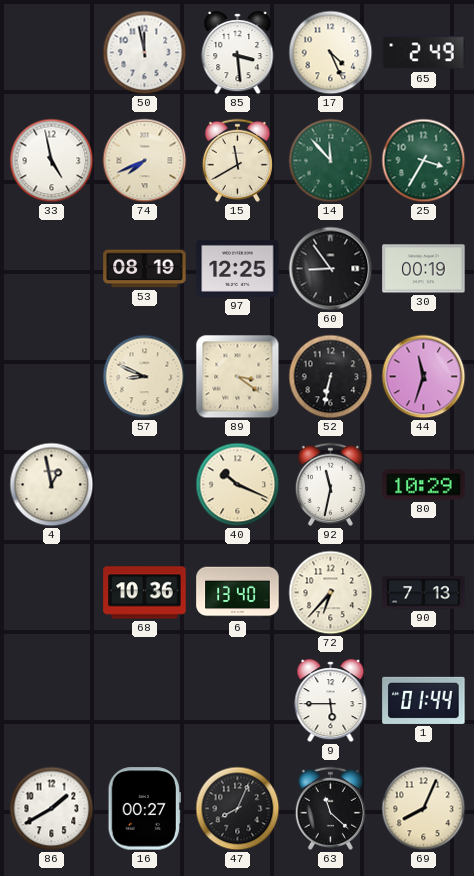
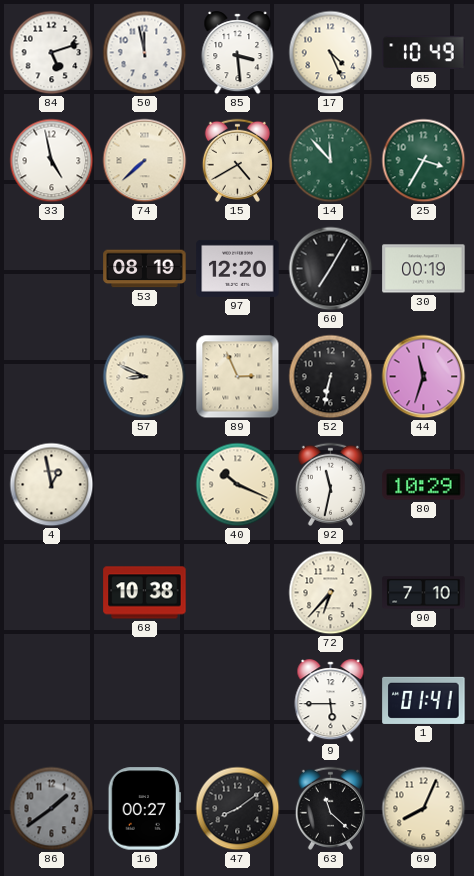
84: none -> 5:12
65: 2:49 -> 10:49
74: 7:41 -> 7:38
15: 11:40 -> 4:40
97: 12:25 -> 12:20
60: 8:54 -> 7:05
89: 3:21 -> 2:56
68: 10:36 -> 10:38
6: 13:40 -> none
90: 7:13 -> 7:10
1: 01:44 -> 01:41
86: 1:40 -> 1:39
86 dial: white -> grey
47: 8:04 -> 8:09
